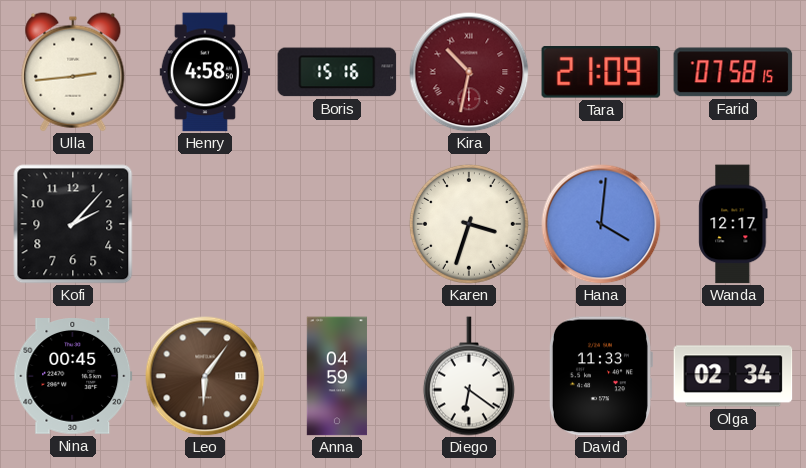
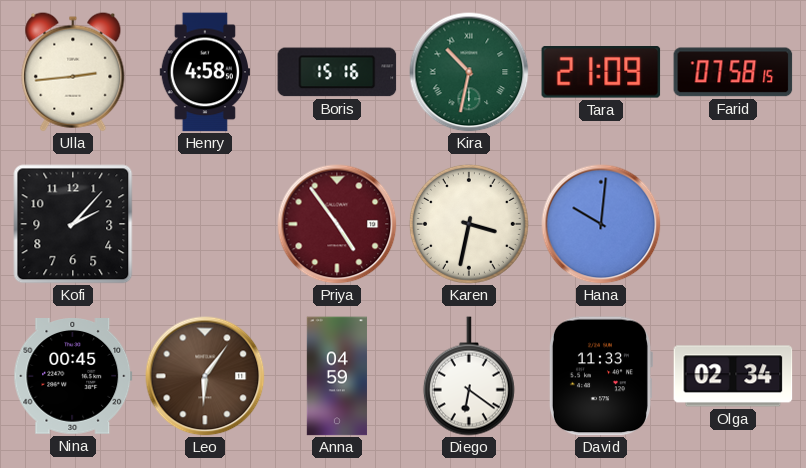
Kira dial: burgundy -> green
Priya: none -> 4:54
Karen: 3:33 -> 3:32
Hana: 4:01 -> 10:01
Wanda: 12:17 -> none
